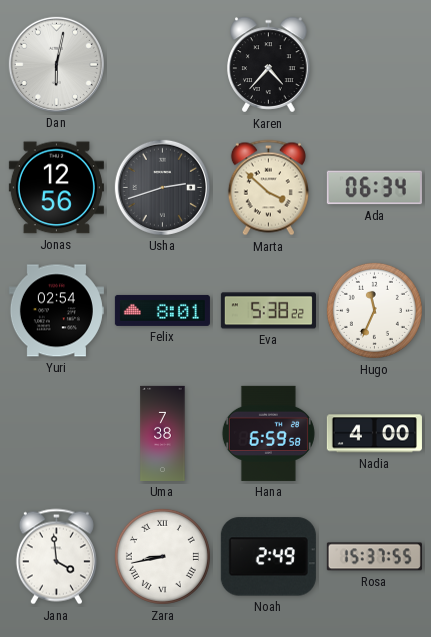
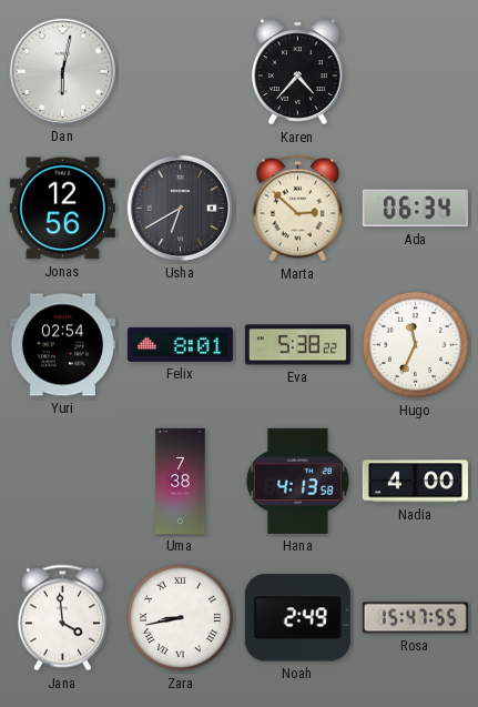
Usha: 2:42 -> 6:40
Marta: 3:52 -> 2:52
Hana: 6:59 -> 4:13
Rosa: 15:37 -> 15:47
